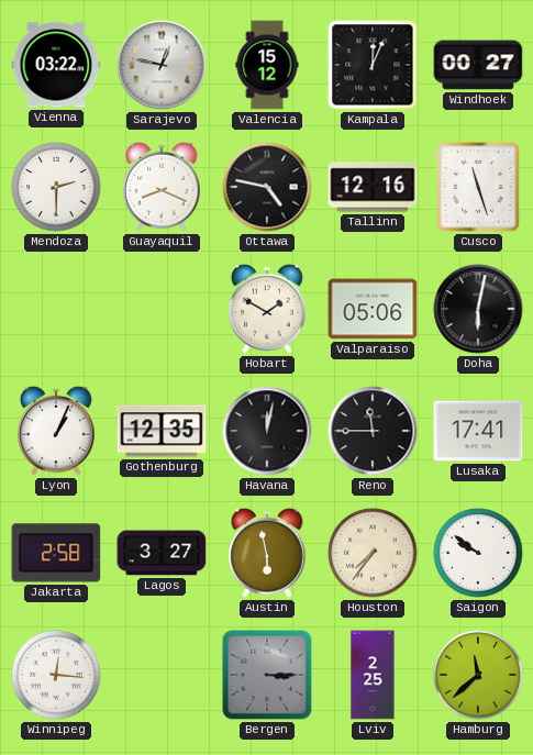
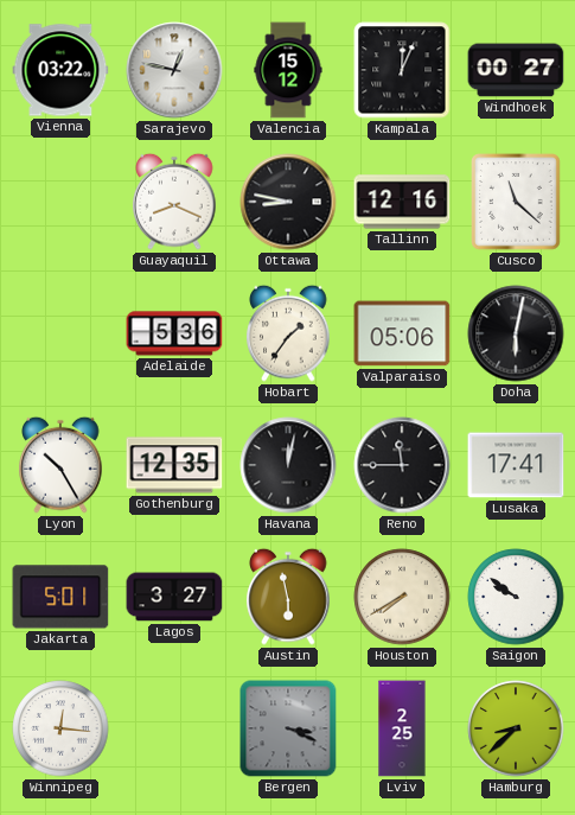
Mendoza: 2:30 -> none
Ottawa: 4:47 -> 8:47
Cusco: 11:27 -> 11:22
Adelaide: none -> 5:36
Hobart: 1:50 -> 1:36
Lyon: 1:04 -> 10:25
Jakarta: 2:58 -> 5:01
Houston: 7:36 -> 7:40
Bergen: 3:15 -> 3:19
Hamburg: 11:38 -> 8:38
